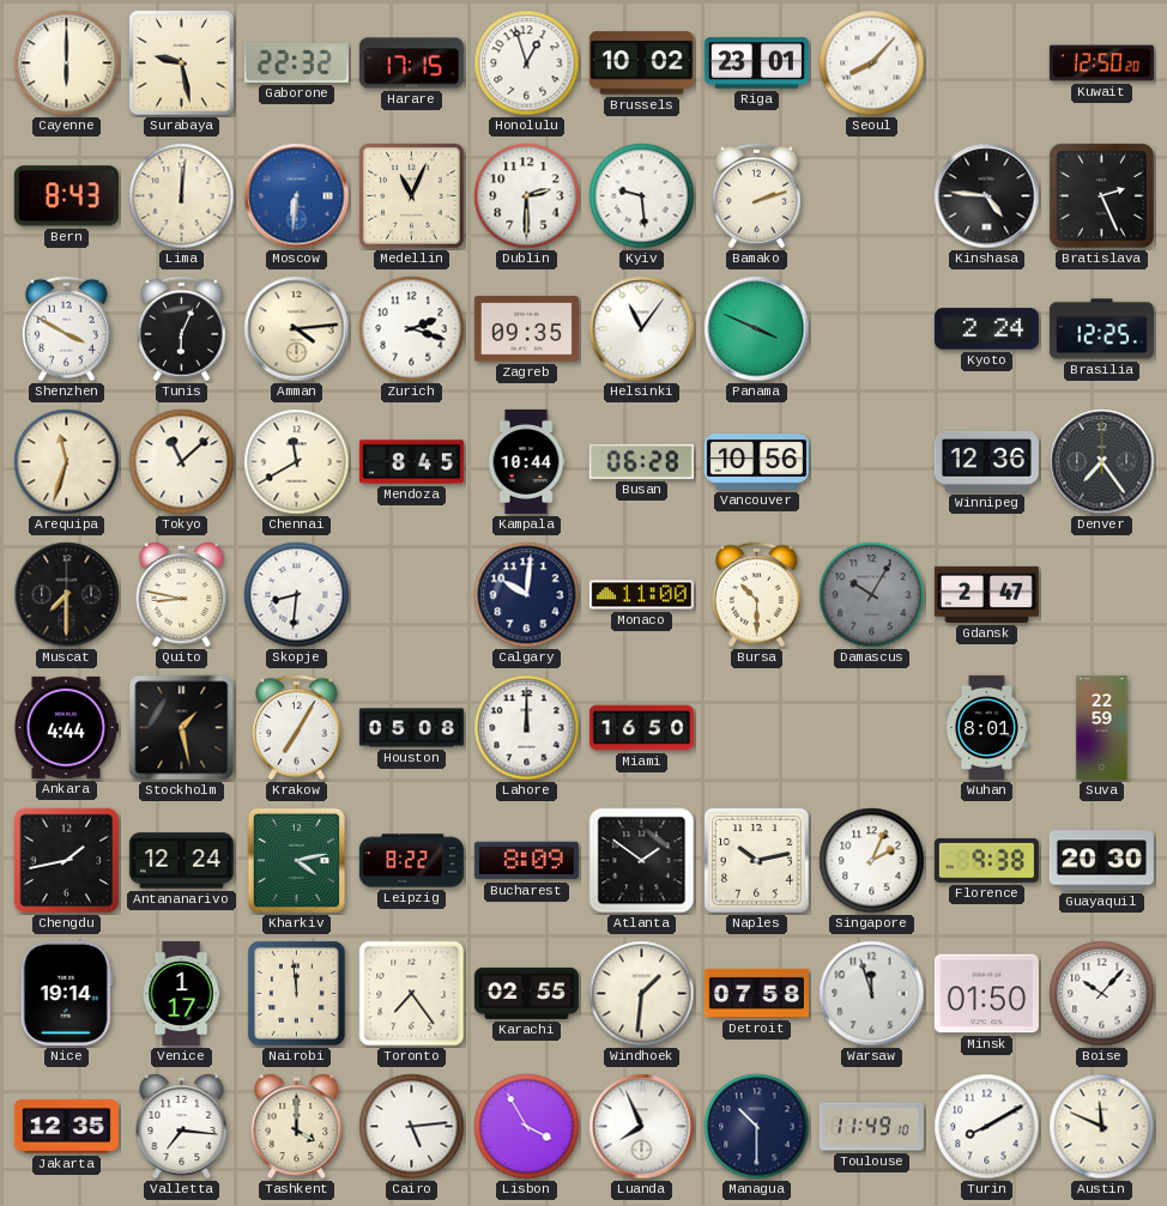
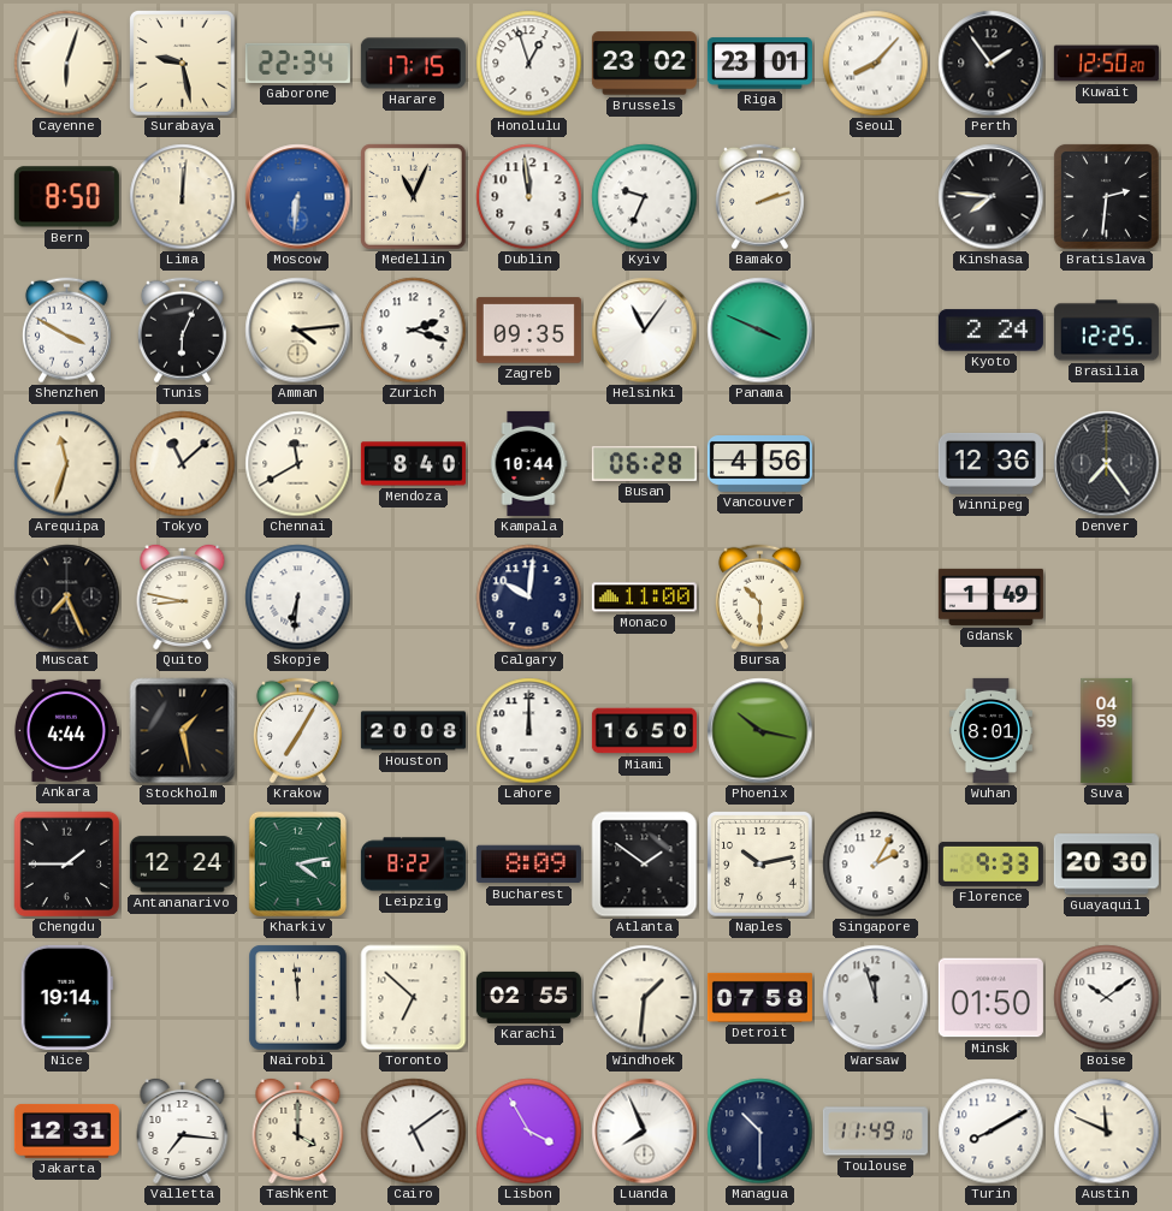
Cayenne: 6:00 -> 6:03
Gaborone: 22:32 -> 22:34
Brussels: 10:02 -> 23:02
Perth: none -> 1:54
Bern: 8:43 -> 8:50
Dublin: 2:30 -> 11:59
Kyiv: 9:29 -> 9:34
Kinshasa: 4:46 -> 7:46
Bratislava: 2:26 -> 2:31
Mendoza: 8:45 -> 8:40
Vancouver: 10:56 -> 4:56
Muscat: 7:30 -> 7:26
Skopje: 8:31 -> 6:31
Damascus: 10:05 -> none
Gdansk: 2:47 -> 1:49
Houston: 05:08 -> 20:08
Phoenix: none -> 10:17
Suva: 22:59 -> 04:59
Chengdu: 1:43 -> 1:45
Singapore: 2:04 -> 2:05
Florence: 9:38 -> 9:33
Venice: 1:17 -> none
Toronto: 7:24 -> 6:52
Boise: 10:07 -> 10:09
Jakarta: 12:35 -> 12:31
Cairo: 5:14 -> 5:09
